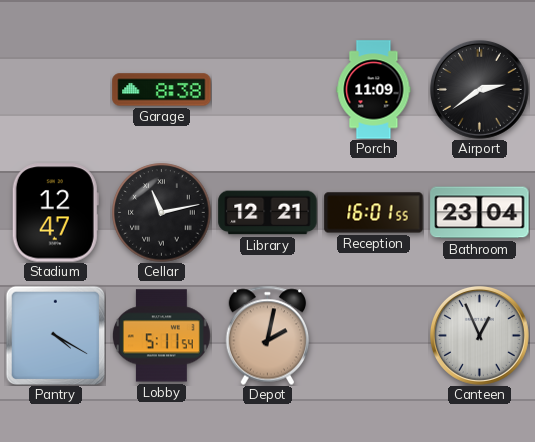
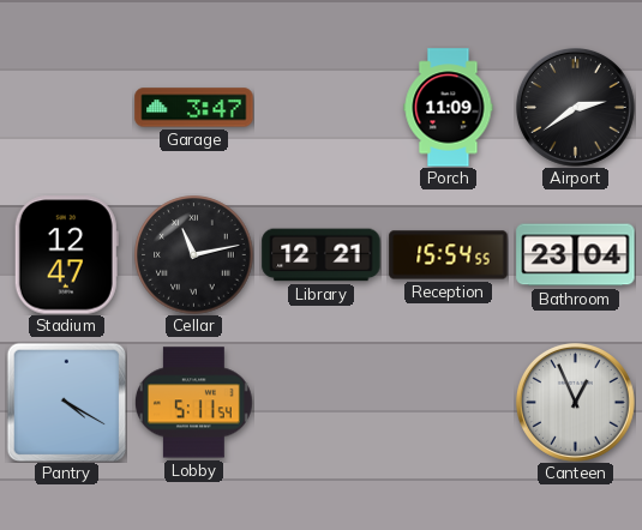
Garage: 8:38 -> 3:47
Reception: 16:01 -> 15:54
Depot: 2:02 -> none
